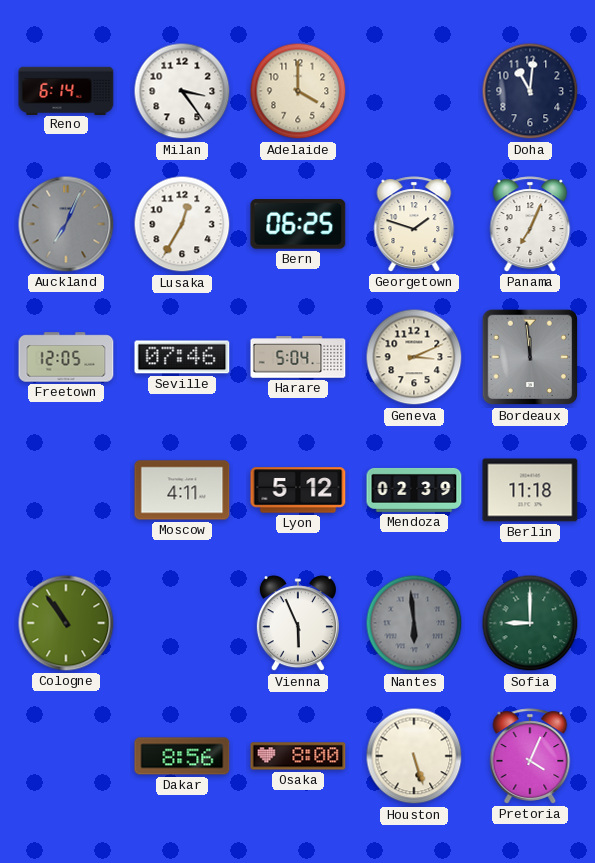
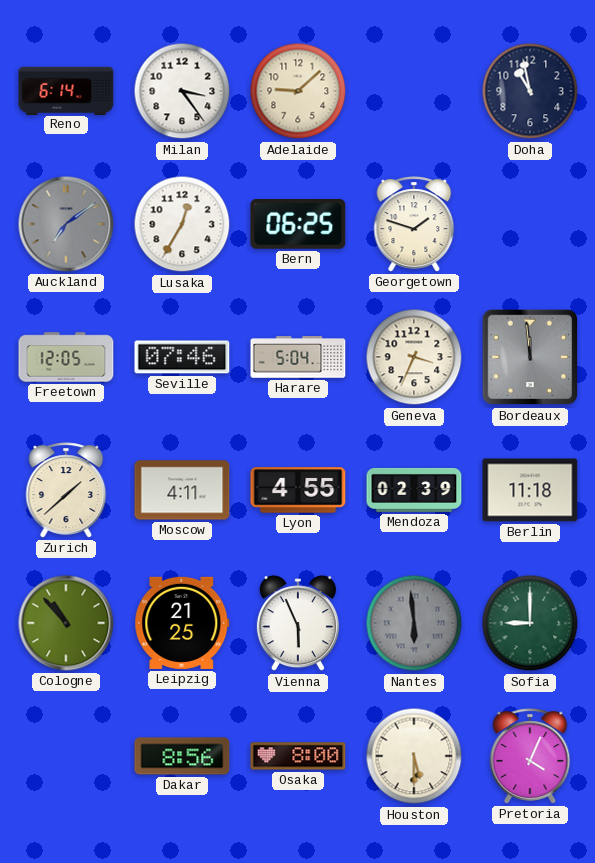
Adelaide: 4:00 -> 9:08
Doha: 11:01 -> 10:58
Auckland: 7:04 -> 7:09
Panama: 7:04 -> none
Geneva: 3:11 -> 3:34
Zurich: none -> 1:38
Lyon: 5:12 -> 4:55
Cologne: 10:54 -> 10:53
Leipzig: none -> 21:25
Houston: 5:27 -> 5:30
